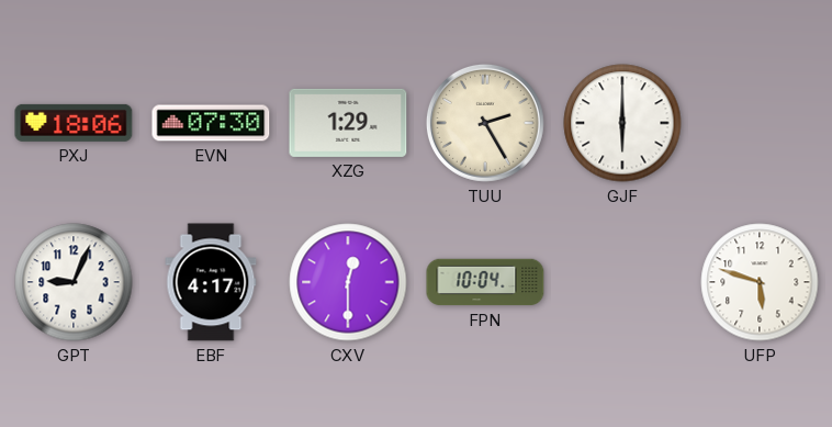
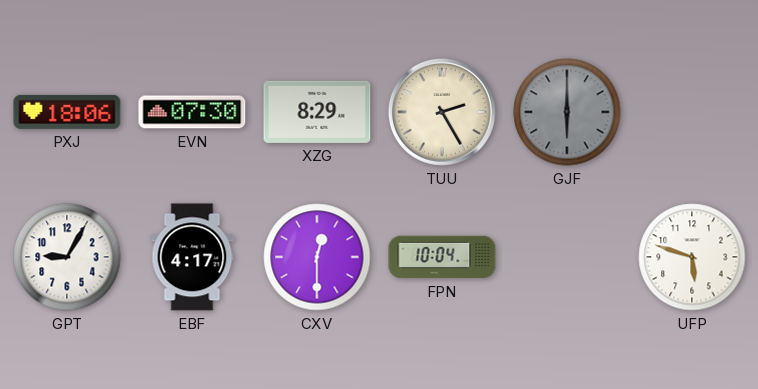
XZG: 1:29 -> 8:29
GJF dial: white -> grey
GPT: 9:04 -> 9:05
